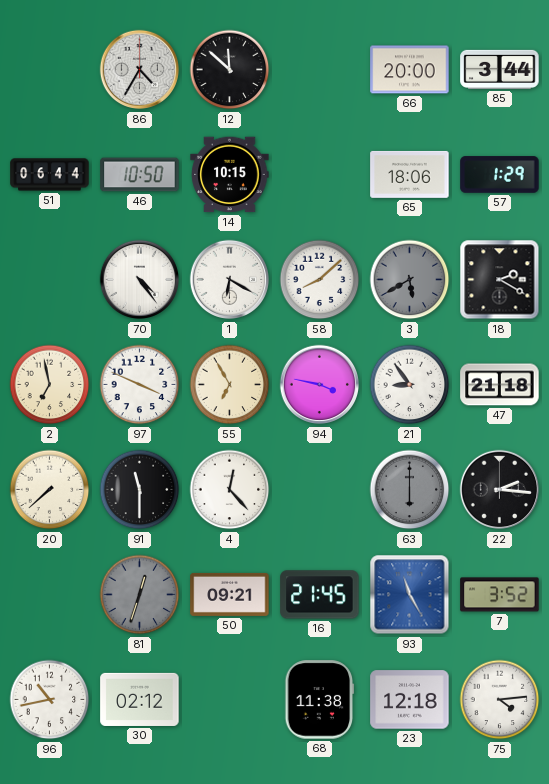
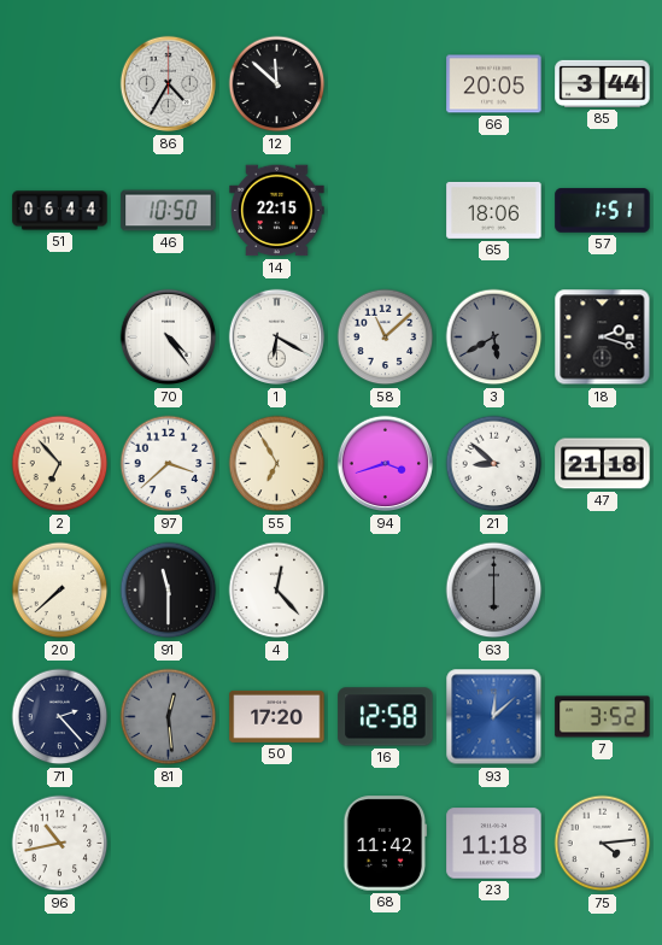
66: 20:00 -> 20:05
14: 10:15 -> 22:15
57: 1:29 -> 1:51
58: 8:08 -> 11:08
18: 2:20 -> 2:18
2: 6:58 -> 6:53
97: 3:49 -> 3:38
94: 3:47 -> 3:42
21: 8:54 -> 8:52
22: 2:16 -> none
71: none -> 2:23
81: 12:33 -> 12:29
50: 09:21 -> 17:20
16: 21:45 -> 12:58
93: 11:25 -> 12:08
30: 02:12 -> none
68: 11:38 -> 11:42
23: 12:18 -> 11:18
